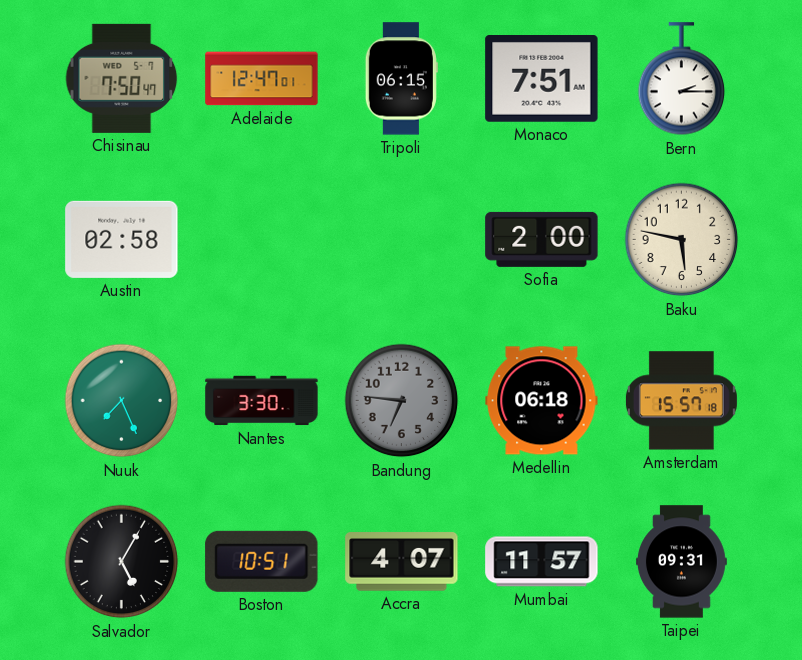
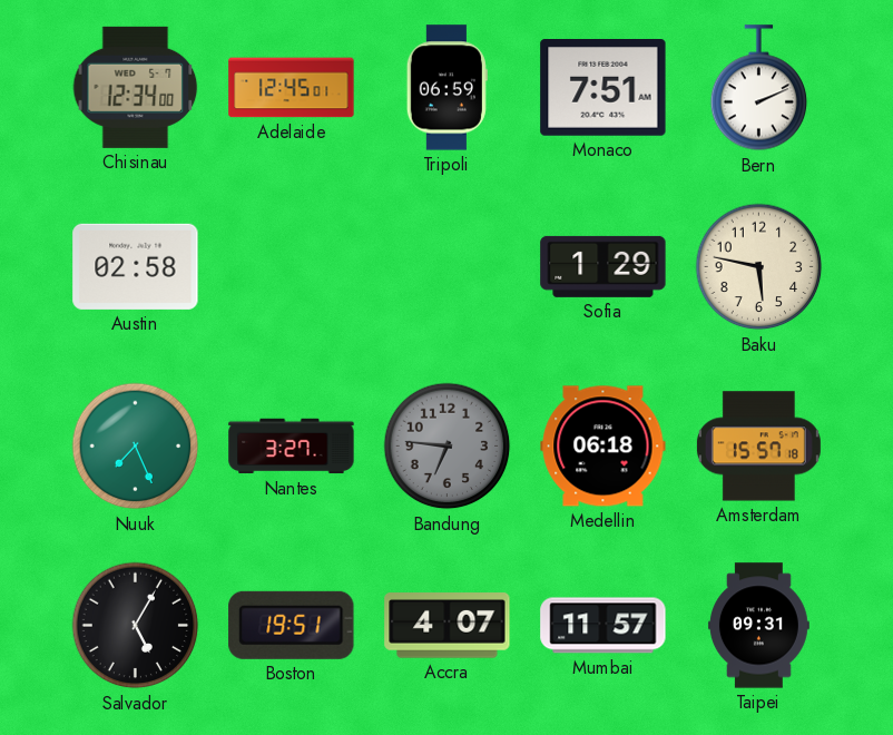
Chisinau: 7:50 -> 12:34
Adelaide: 12:47 -> 12:45
Tripoli: 06:15 -> 06:59
Bern: 2:15 -> 2:11
Sofia: 2:00 -> 1:29
Nantes: 3:30 -> 3:27
Boston: 10:51 -> 19:51
